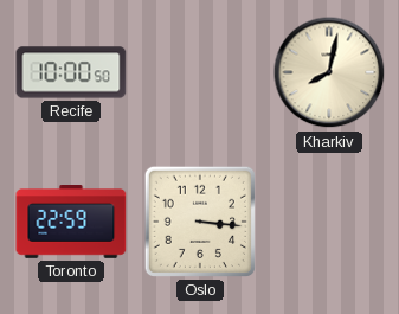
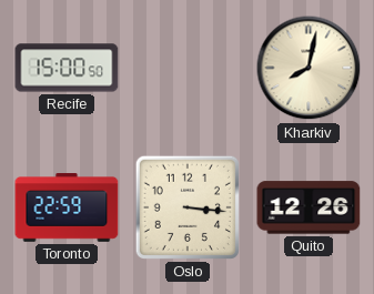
Recife: 10:00 -> 15:00
Quito: none -> 12:26
